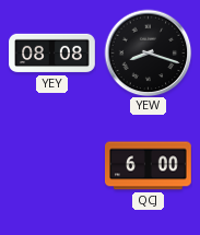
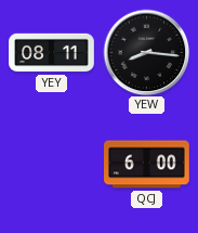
YEY: 08:08 -> 08:11
YEW: 8:18 -> 8:16
